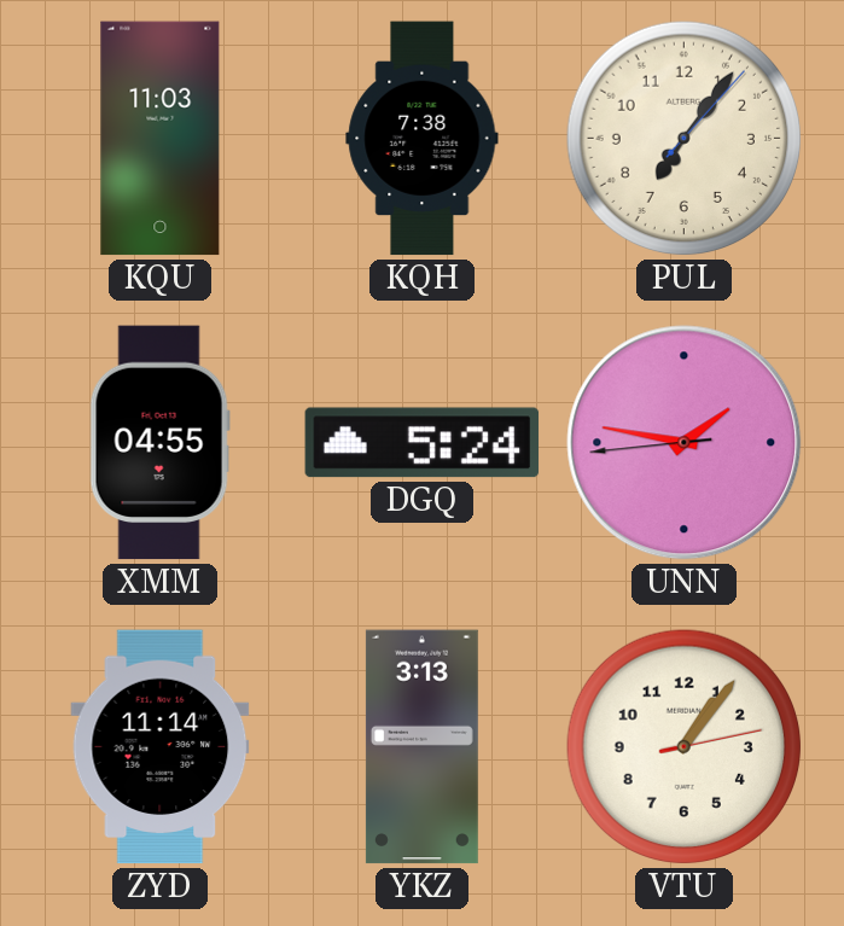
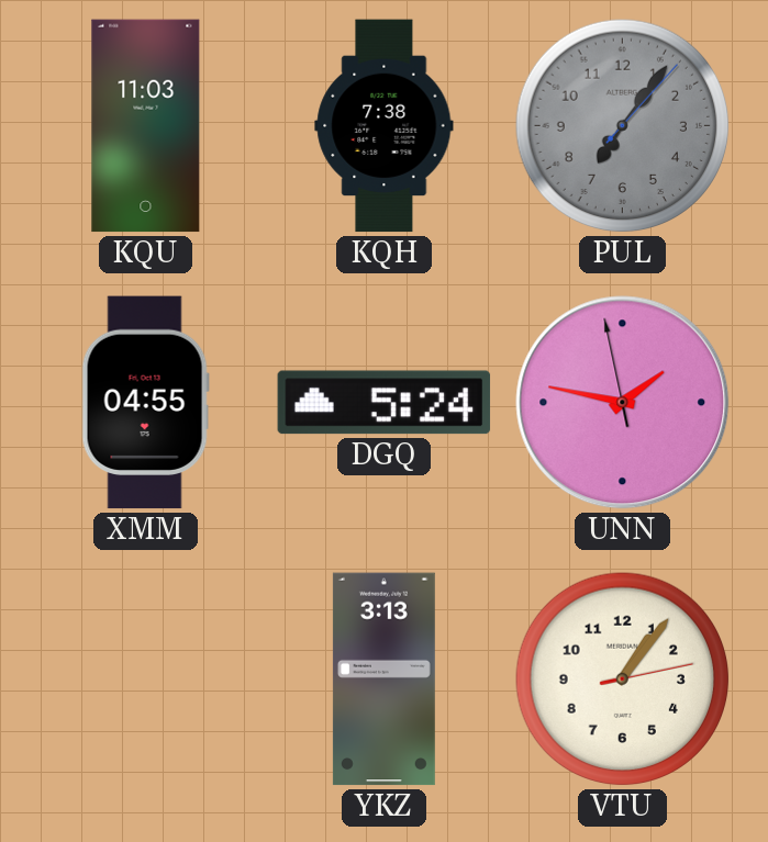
PUL dial: cream -> grey
UNN: 1:46:44 -> 1:46:58
ZYD: 11:14 -> none
